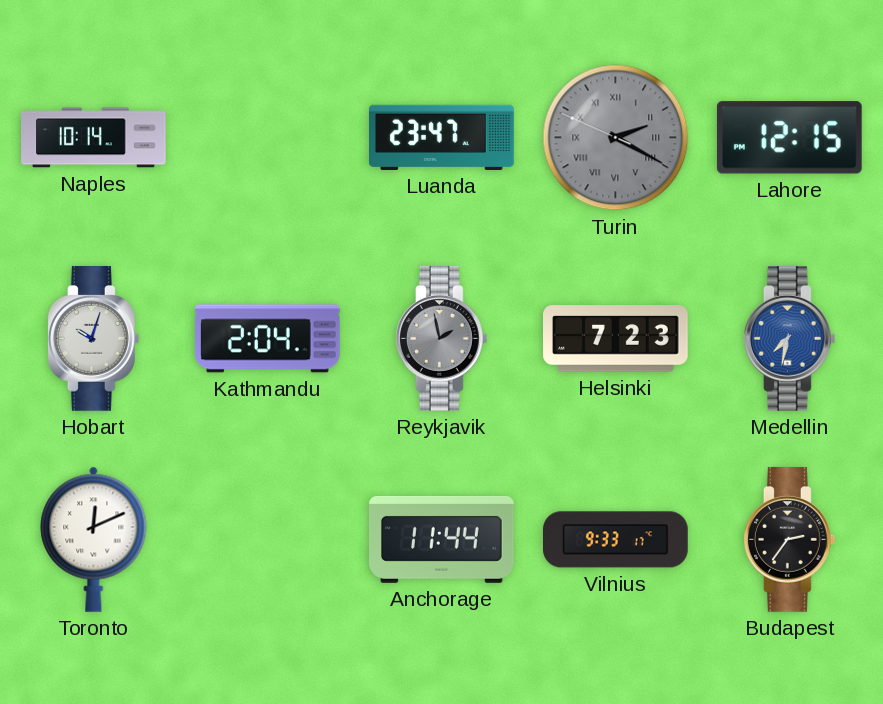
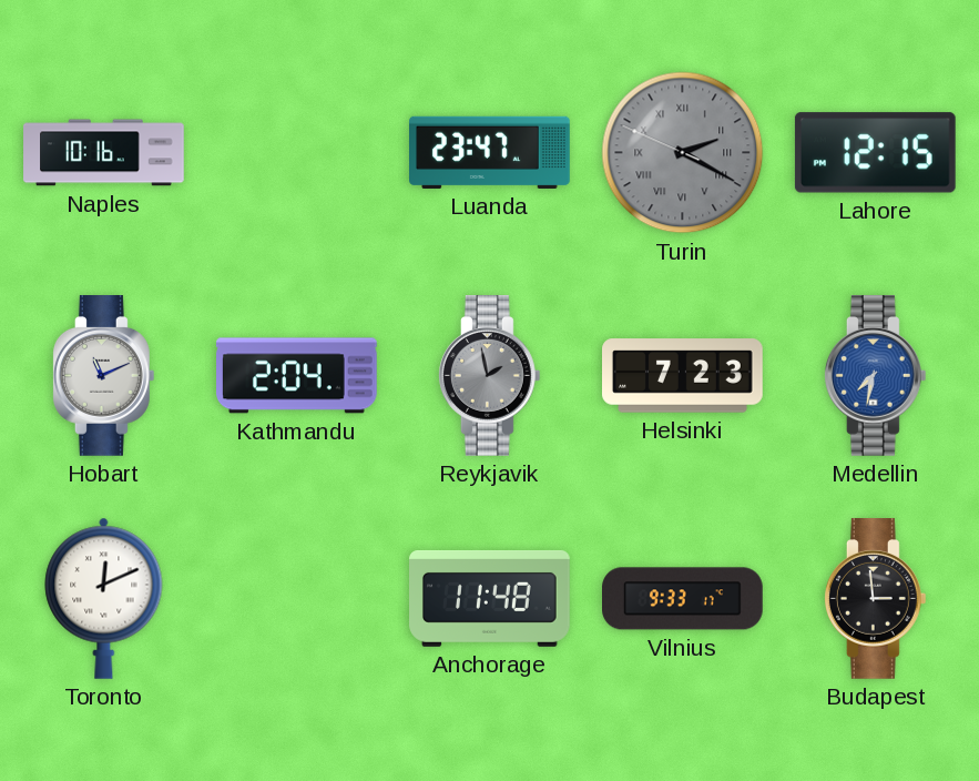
Naples: 10:14 -> 10:16
Hobart: 10:03 -> 11:11
Anchorage: 11:44 -> 11:48
Budapest: 2:36 -> 2:59
